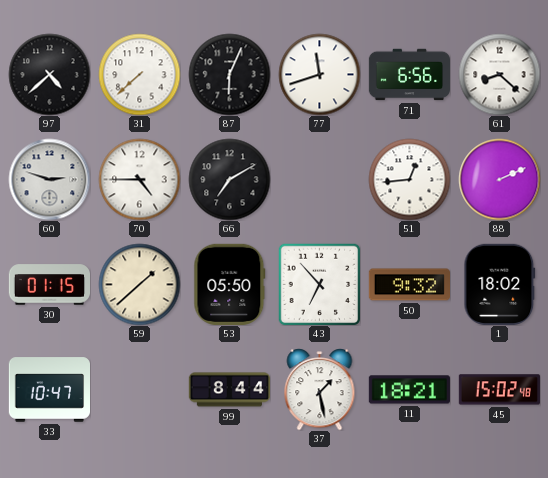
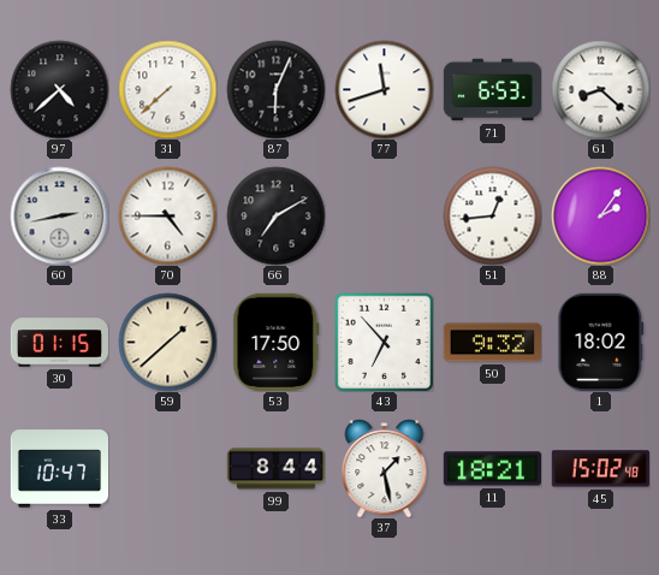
71: 6:56 -> 6:53
60: 2:48 -> 2:43
88: 2:11 -> 2:06
53: 05:50 -> 17:50
